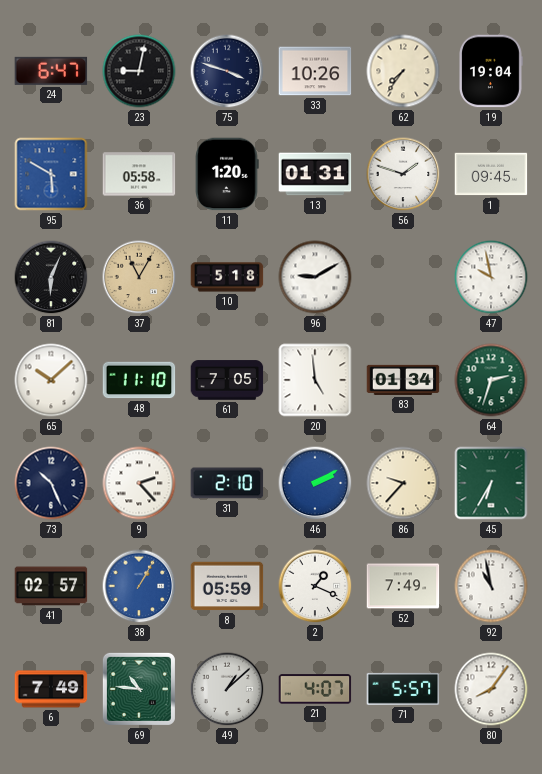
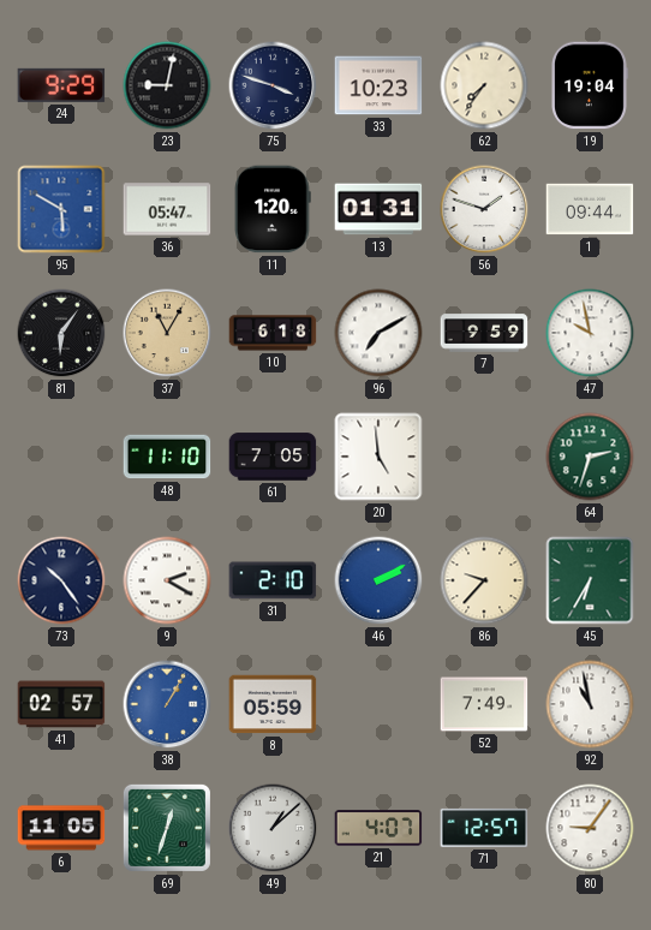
24: 6:47 -> 9:29
33: 10:26 -> 10:23
36: 05:58 -> 05:47
1: 09:45 -> 09:44
81: 6:04 -> 6:06
10: 5:18 -> 6:18
96: 9:10 -> 7:10
7: none -> 9:59
65: 10:08 -> none
83: 01:34 -> none
73: 10:26 -> 10:24
9: 2:23 -> 2:20
2: 1:19 -> none
6: 7:49 -> 11:05
69: 10:46 -> 12:33
71: 5:57 -> 12:57
80: 8:06 -> 9:06
